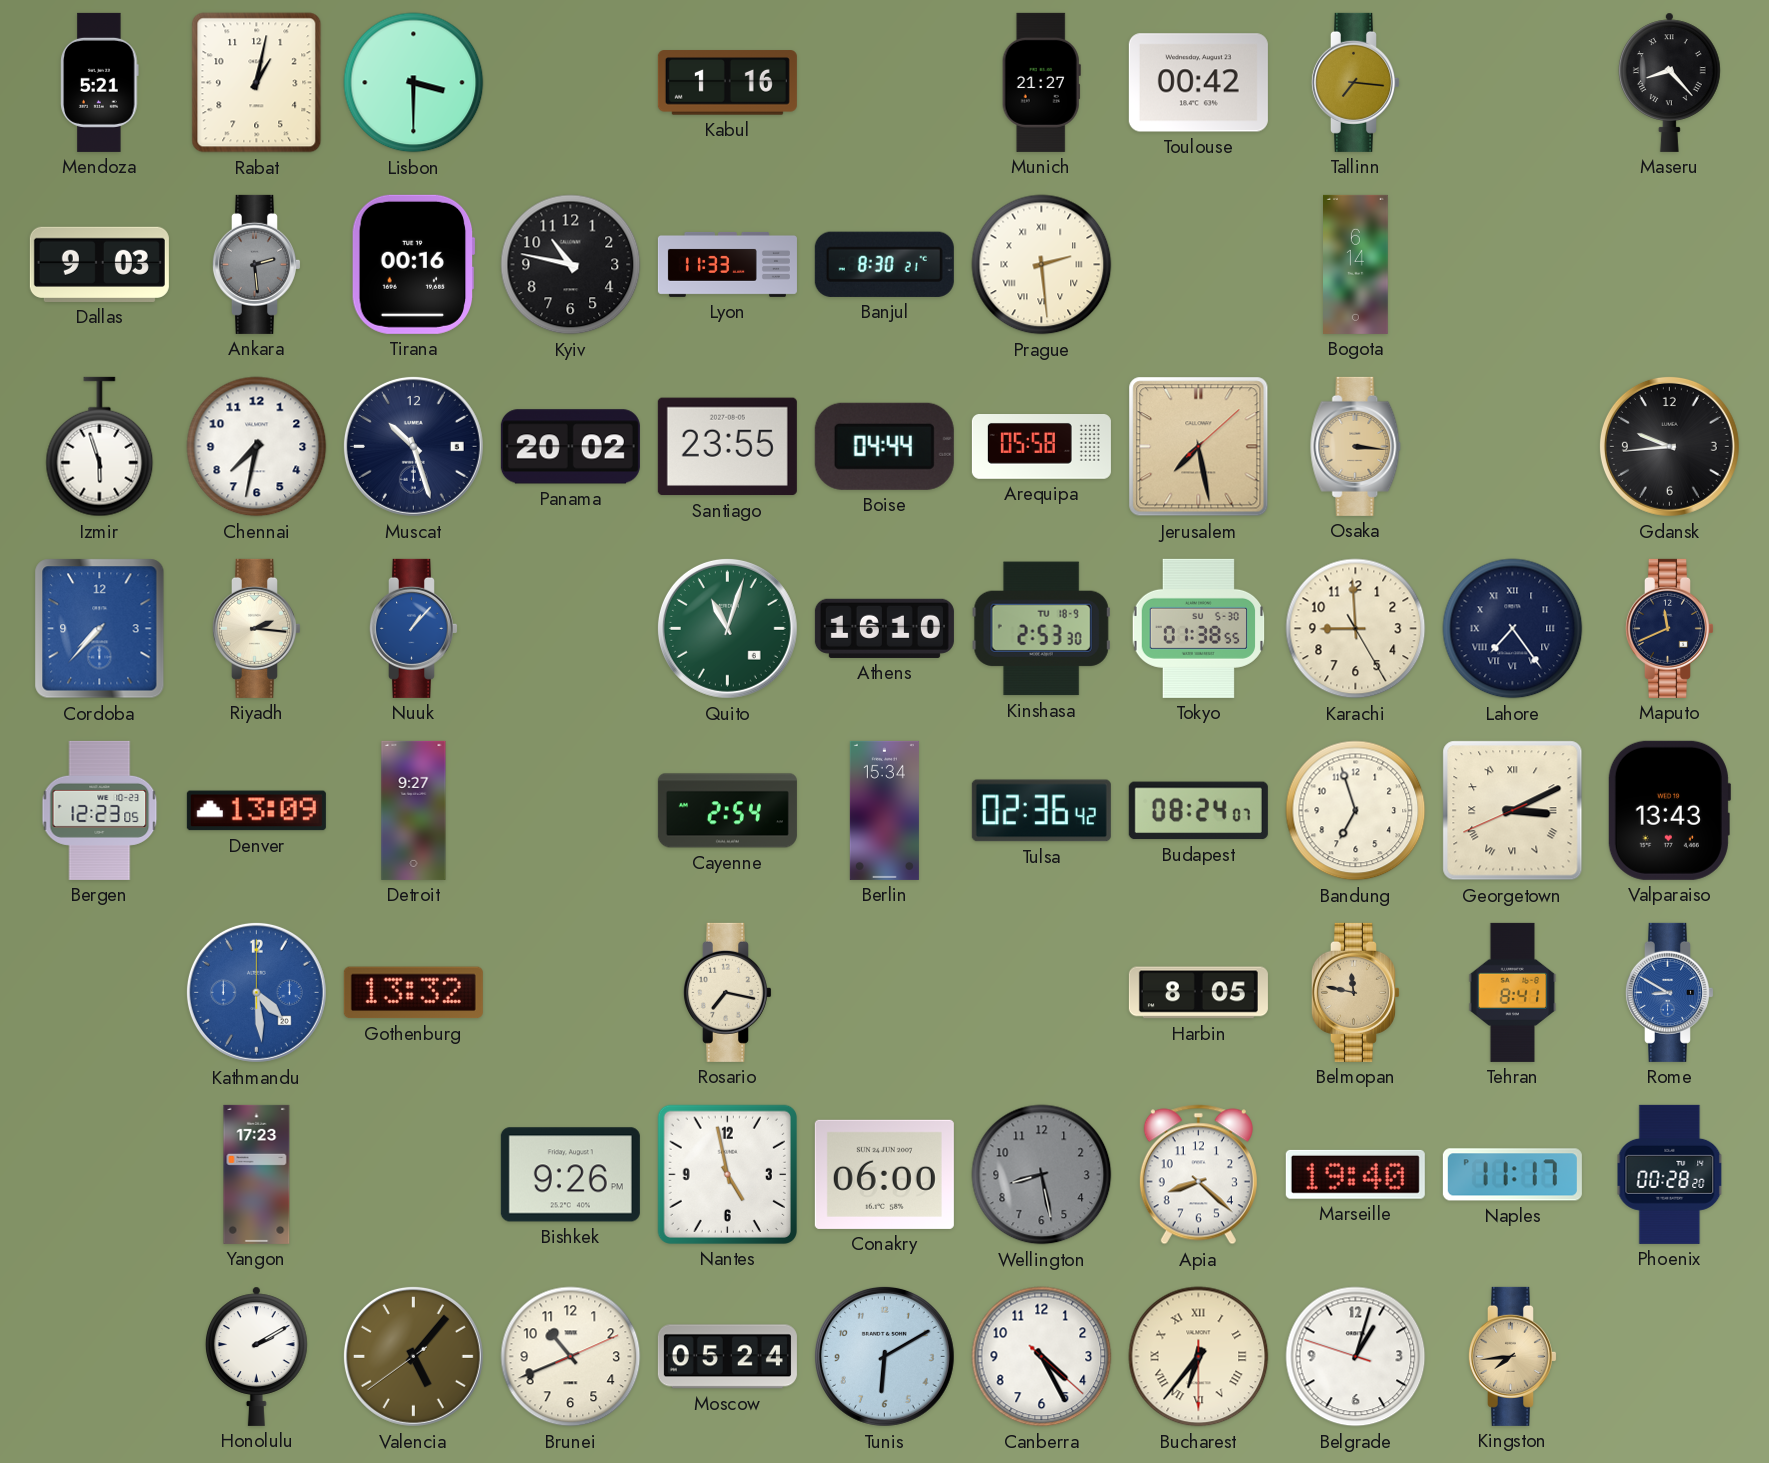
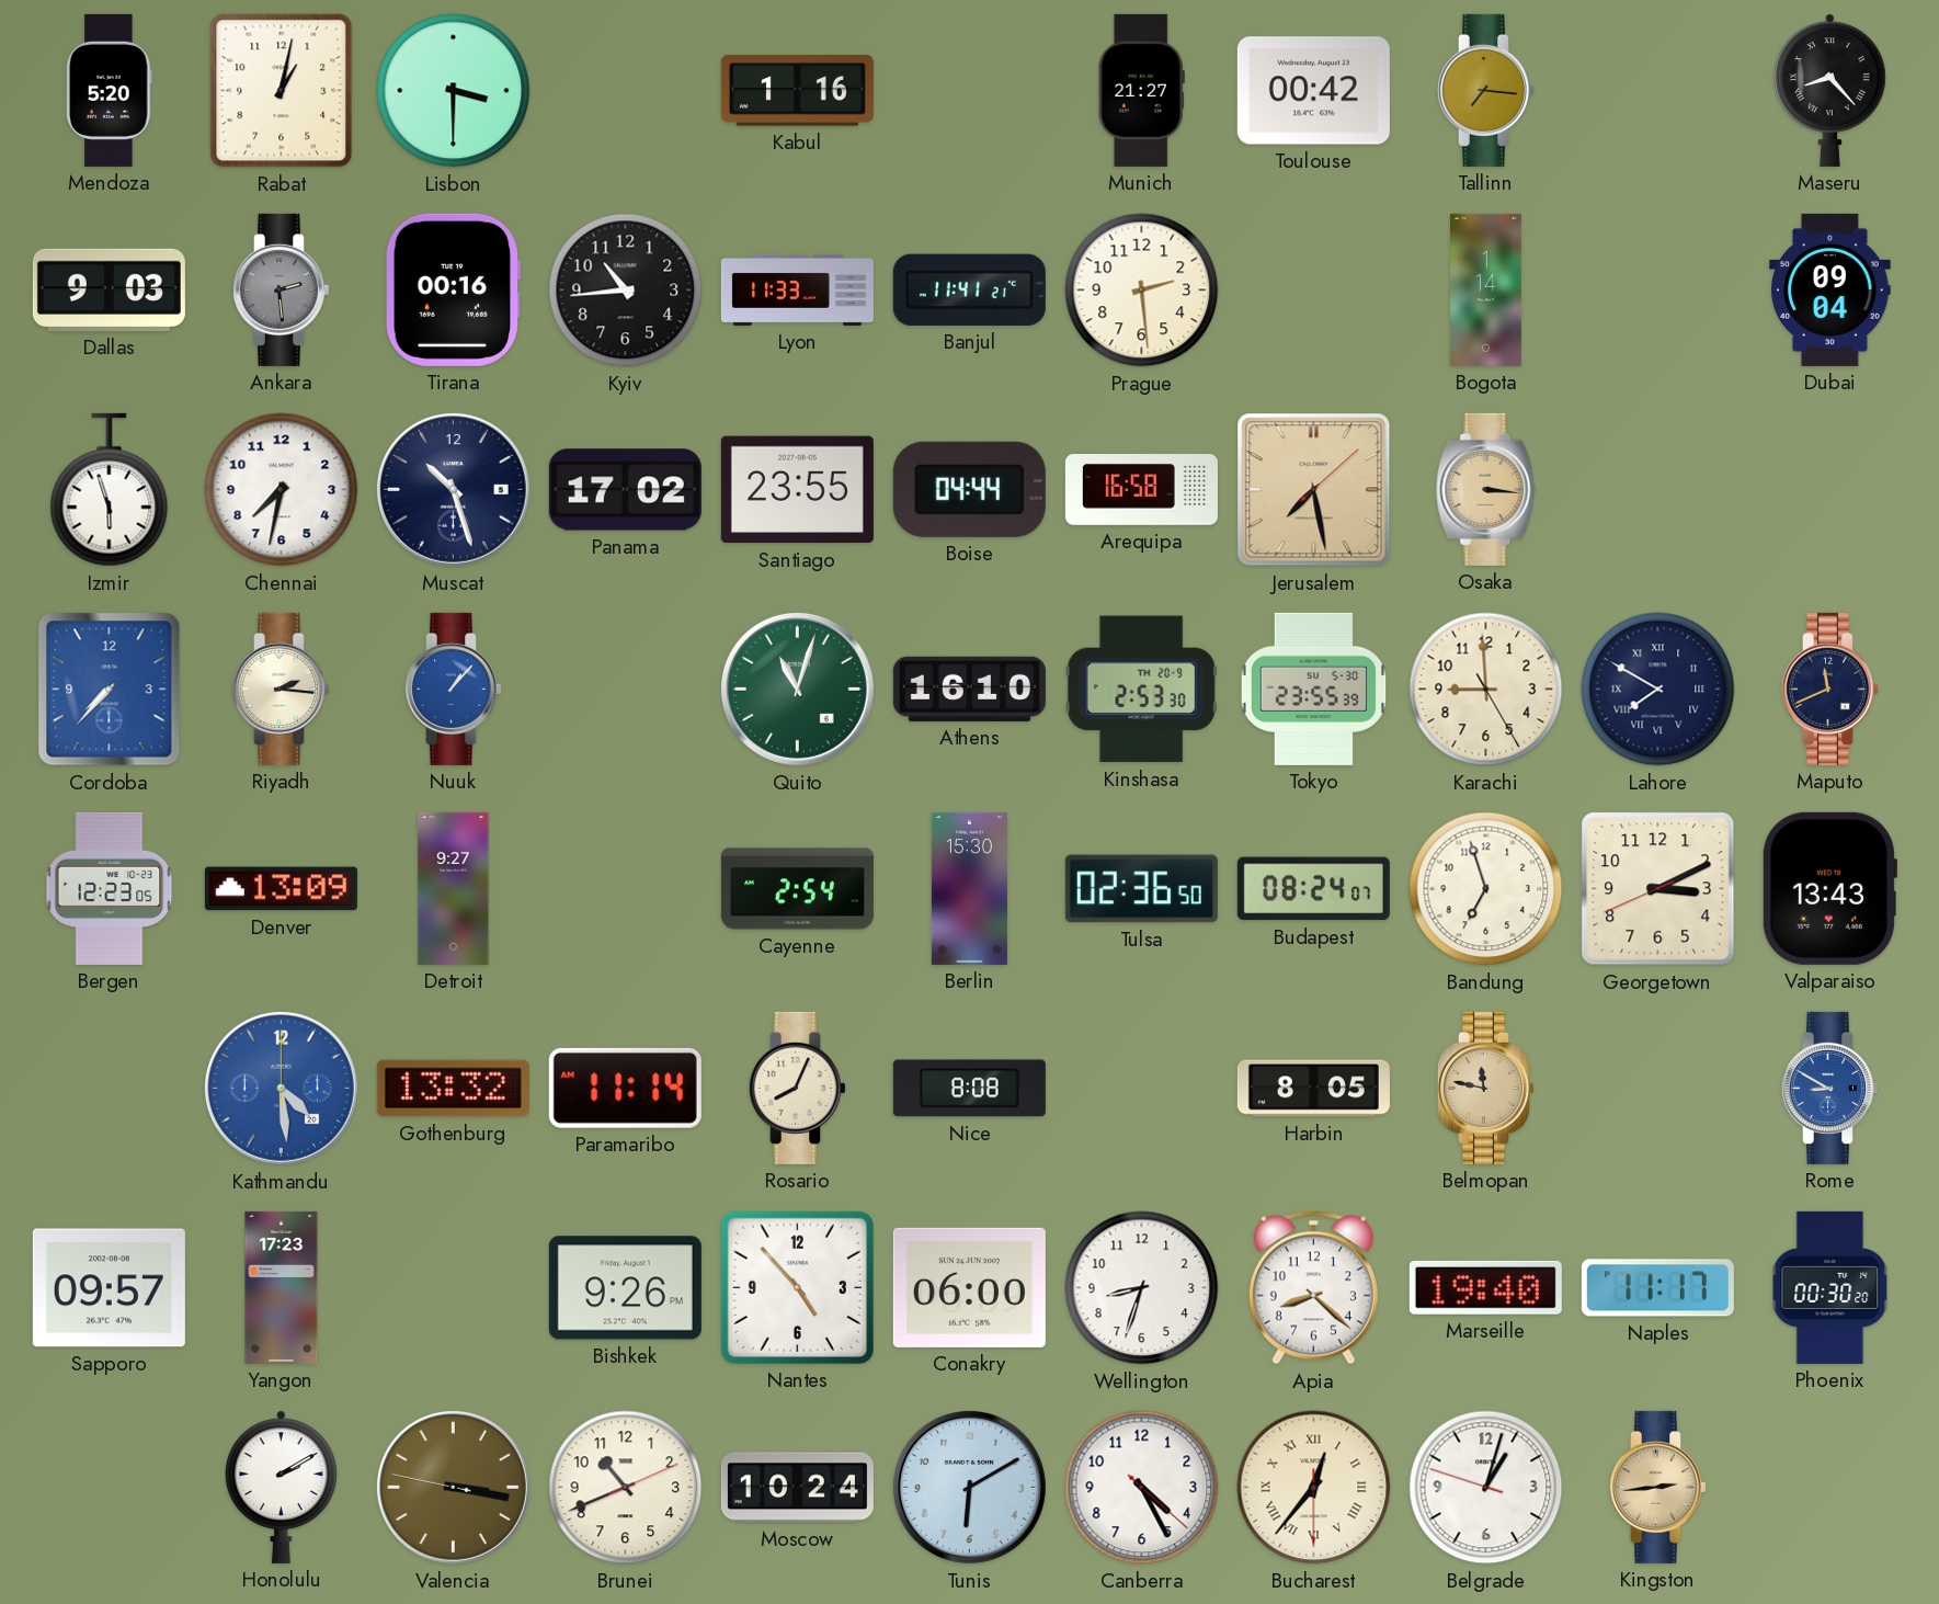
Mendoza: 5:21 -> 5:20
Kyiv: 10:47 -> 10:44
Banjul: 8:30 -> 11:41
Prague numerals: Roman -> Arabic
Bogota: 6:14 -> 1:14
Dubai: none -> 09:04
Panama: 20:02 -> 17:02
Arequipa: 05:58 -> 16:58
Gdansk: 9:44 -> none
Kinshasa date: TU 18-9 -> TH 20-9
Tokyo: 01:38 -> 23:55
Lahore: 7:24 -> 7:50
Berlin: 15:34 -> 15:30
Tulsa: 02:36:42 -> 02:36:50
Georgetown numerals: Roman -> Arabic
Paramaribo: none -> 11:14
Rosario: 7:17 -> 8:04
Nice: none -> 8:08
Tehran: 8:41 -> none
Sapporo: none -> 09:57
Nantes: 4:58 -> 4:53
Wellington: 8:28 -> 8:33
Wellington dial: grey -> white
Phoenix: 00:28 -> 00:30
Valencia: 5:06 -> 3:16
Moscow: 05:24 -> 10:24
Bucharest: 6:36 -> 12:36
Kingston: 7:44 -> 2:44
